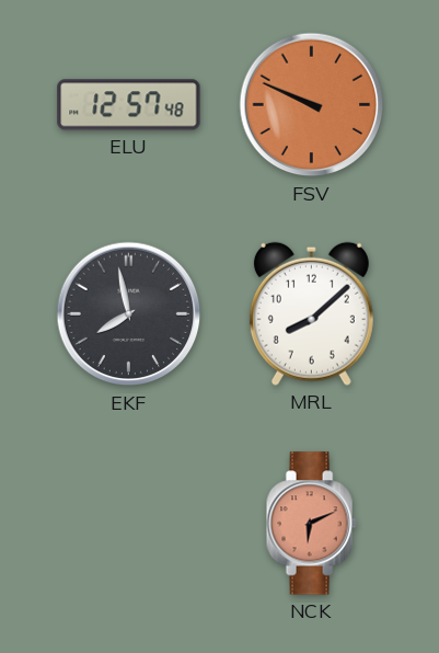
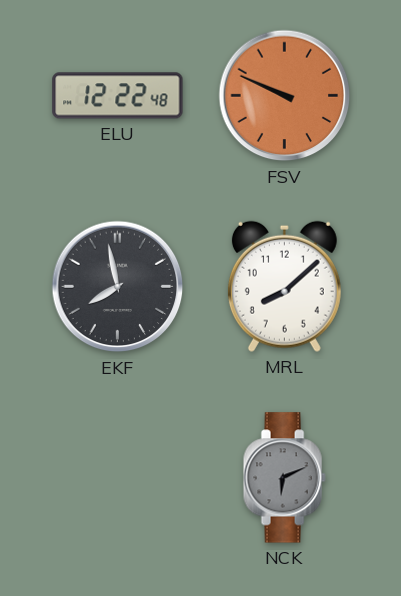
ELU: 12:57 -> 12:22
NCK dial: salmon -> grey
